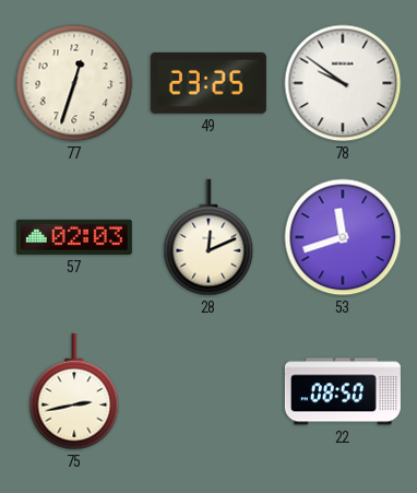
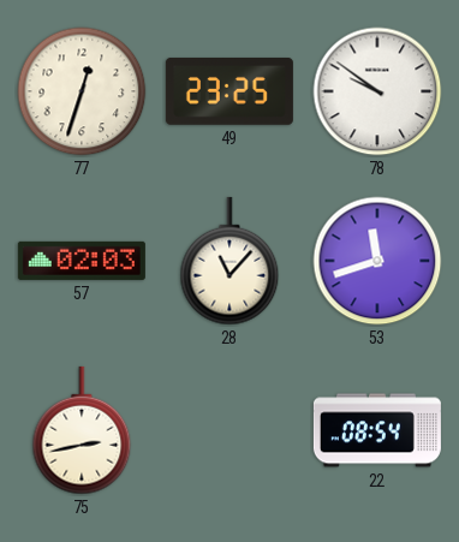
28: 12:11 -> 11:07
22: 08:50 -> 08:54
